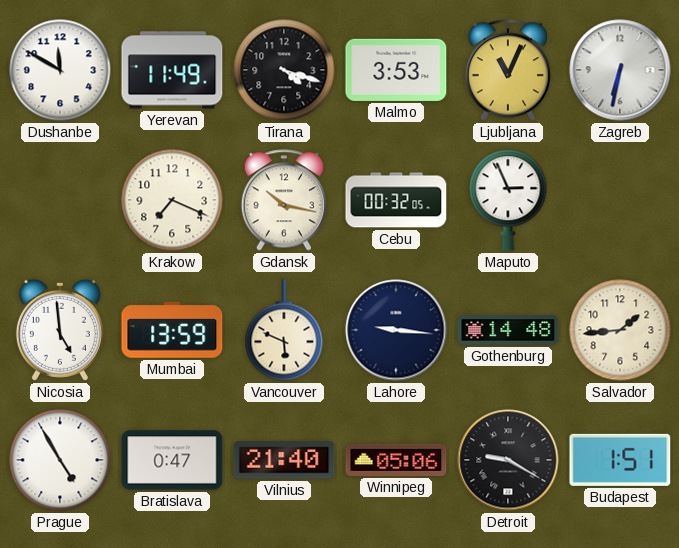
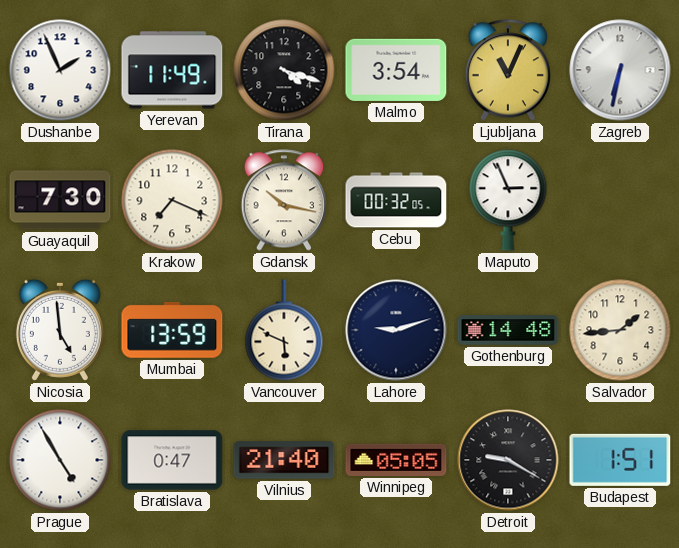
Dushanbe: 11:50 -> 1:56
Malmo: 3:53 -> 3:54
Guayaquil: none -> 7:30
Lahore: 9:16 -> 9:12
Winnipeg: 05:06 -> 05:05
